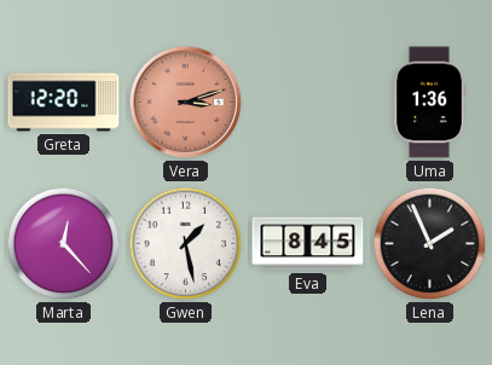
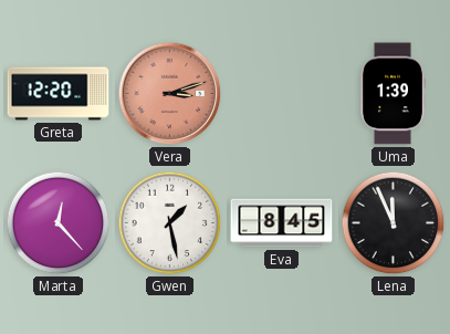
Uma: 1:36 -> 1:39
Lena: 1:56 -> 11:56
